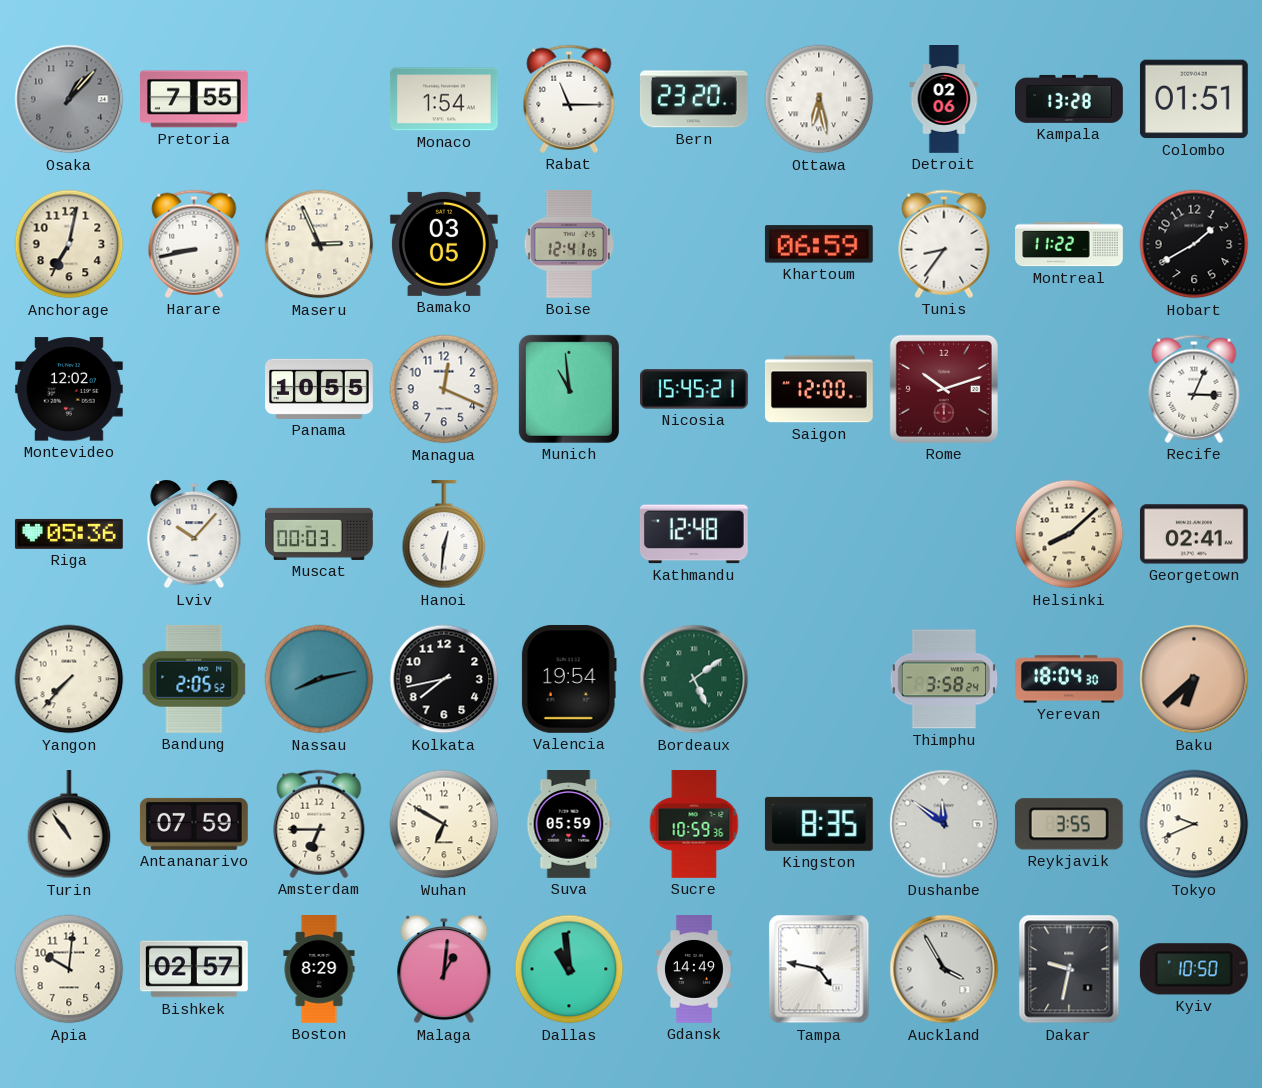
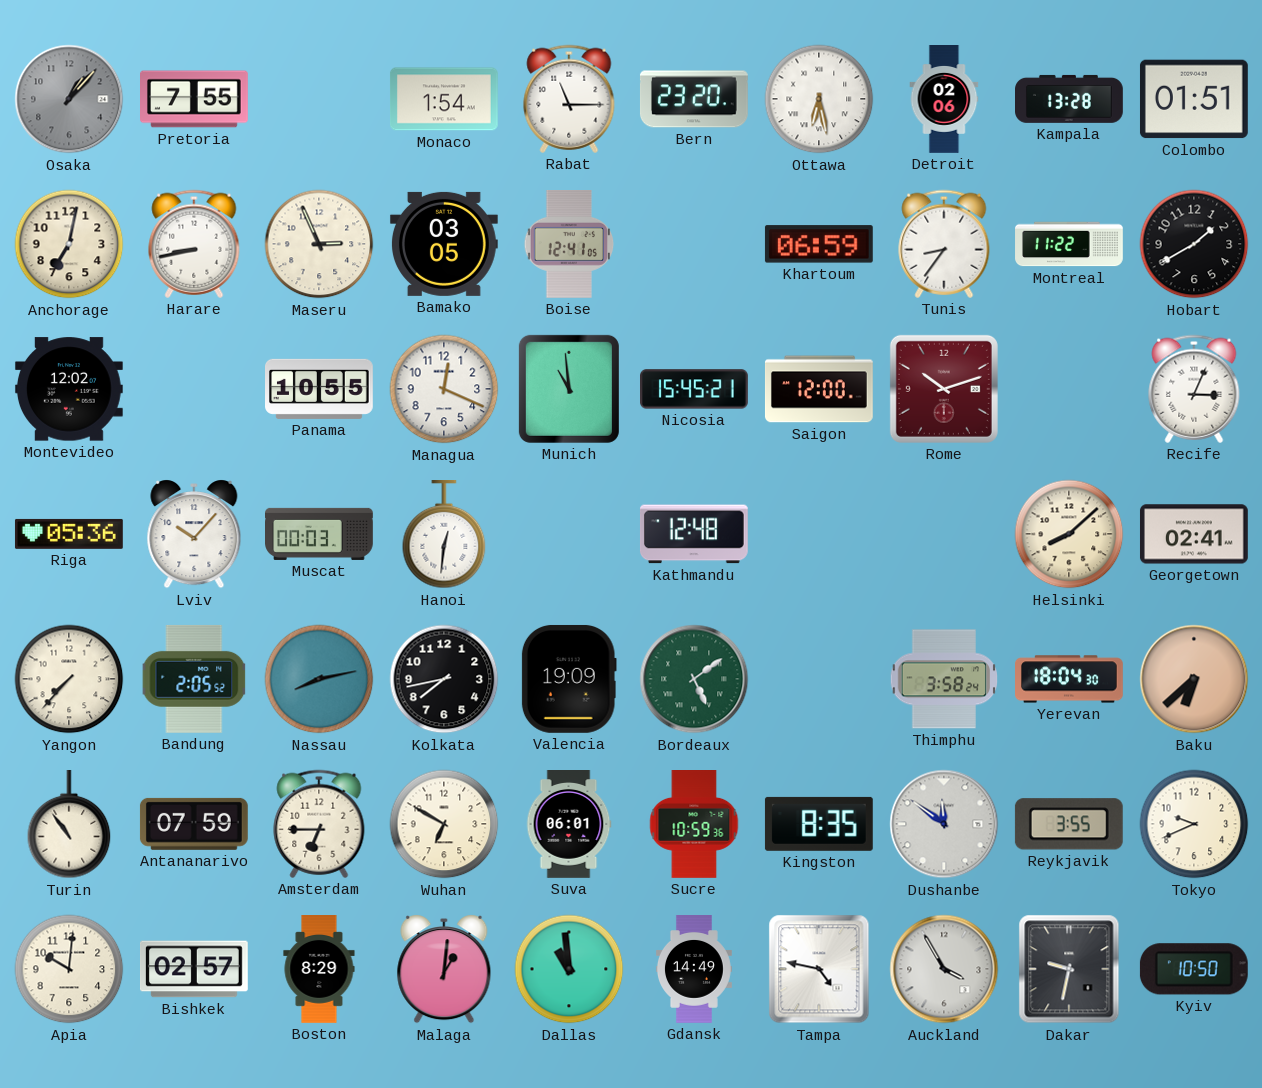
Valencia: 19:54 -> 19:09
Suva: 05:59 -> 06:01
